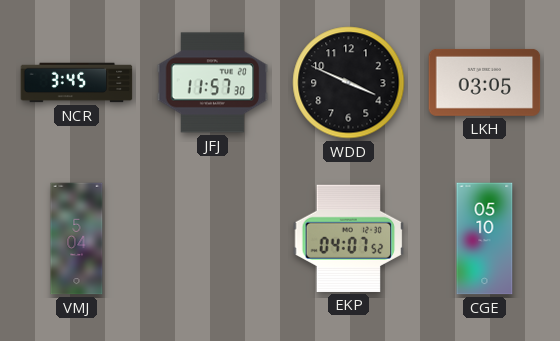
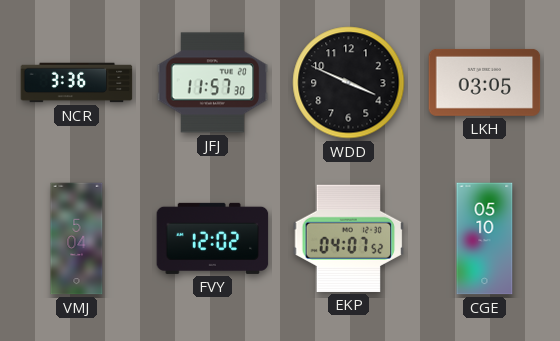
NCR: 3:45 -> 3:36
FVY: none -> 12:02
